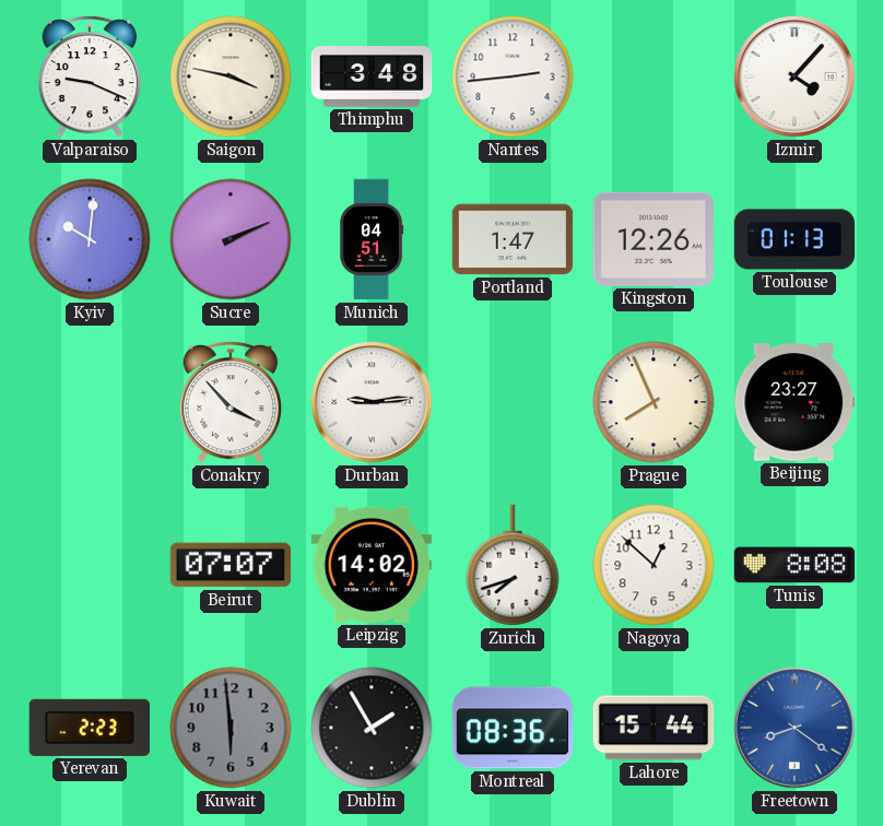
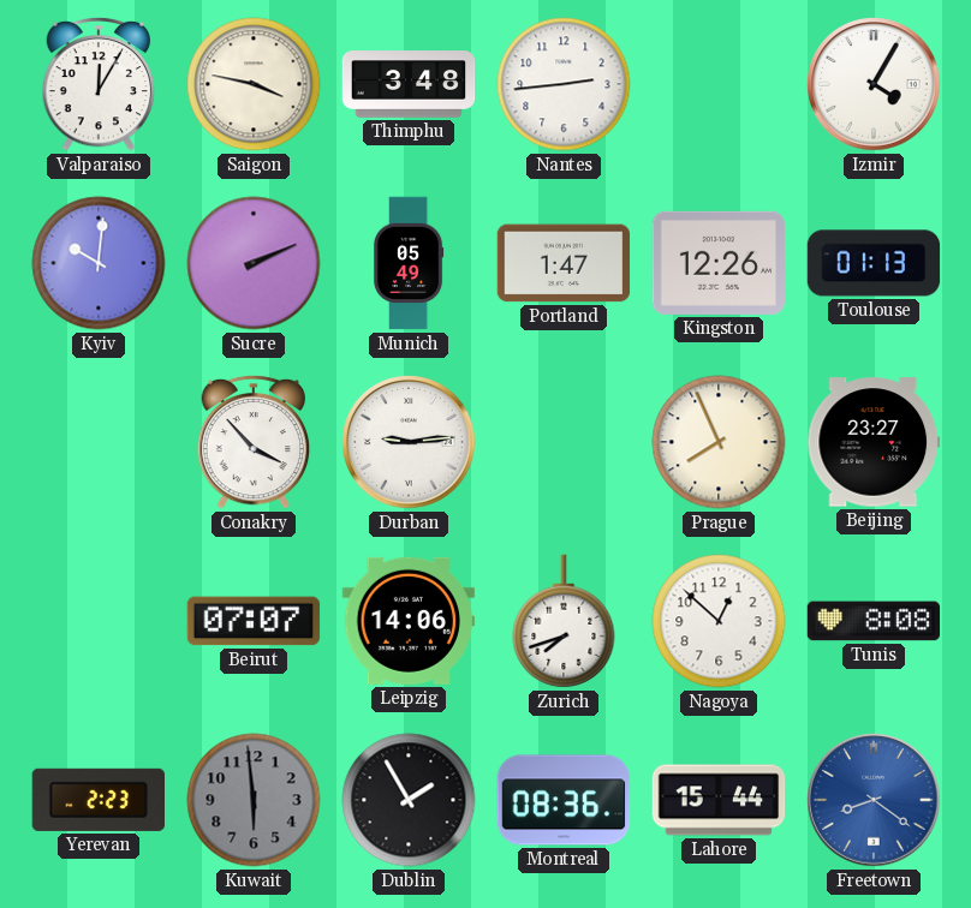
Valparaiso: 9:19 -> 12:05
Izmir: 4:07 -> 4:05
Munich: 04:51 -> 05:49
Leipzig: 14:02 -> 14:06
